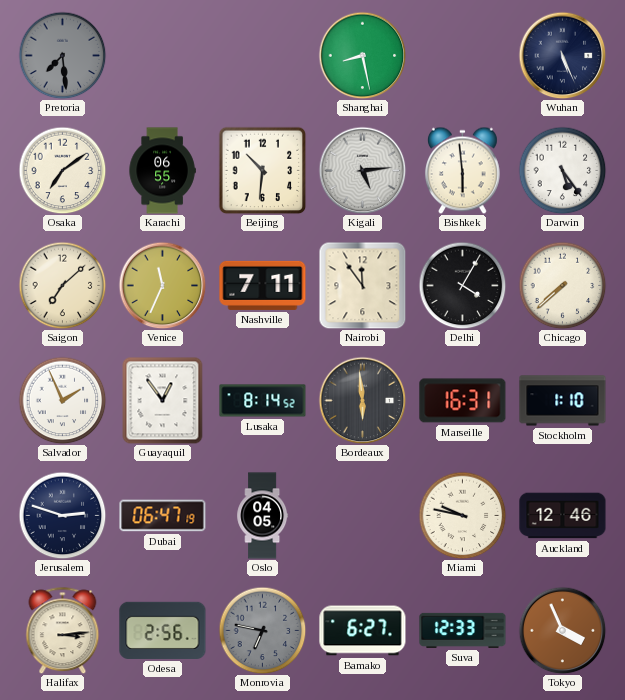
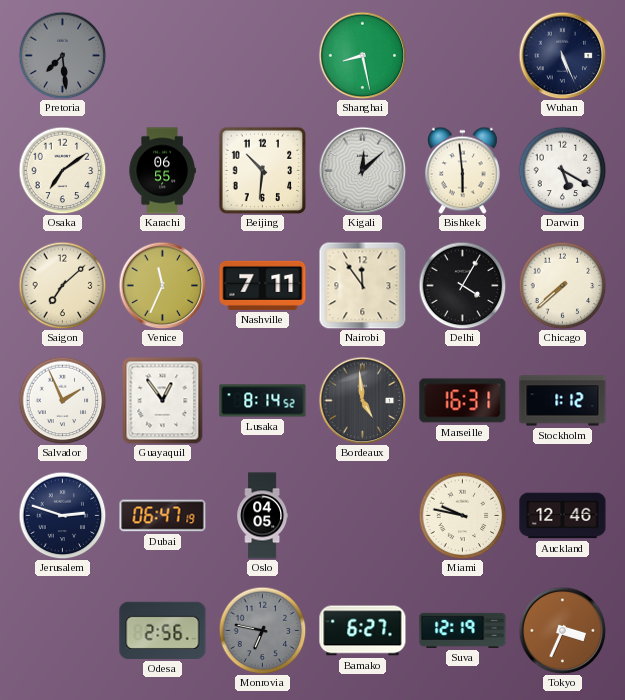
Kigali: 5:14 -> 12:08
Darwin: 5:24 -> 5:20
Bordeaux: 5:59 -> 4:59
Stockholm: 1:10 -> 1:12
Halifax: 3:14 -> none
Suva: 12:33 -> 12:19
Tokyo: 3:56 -> 3:34
